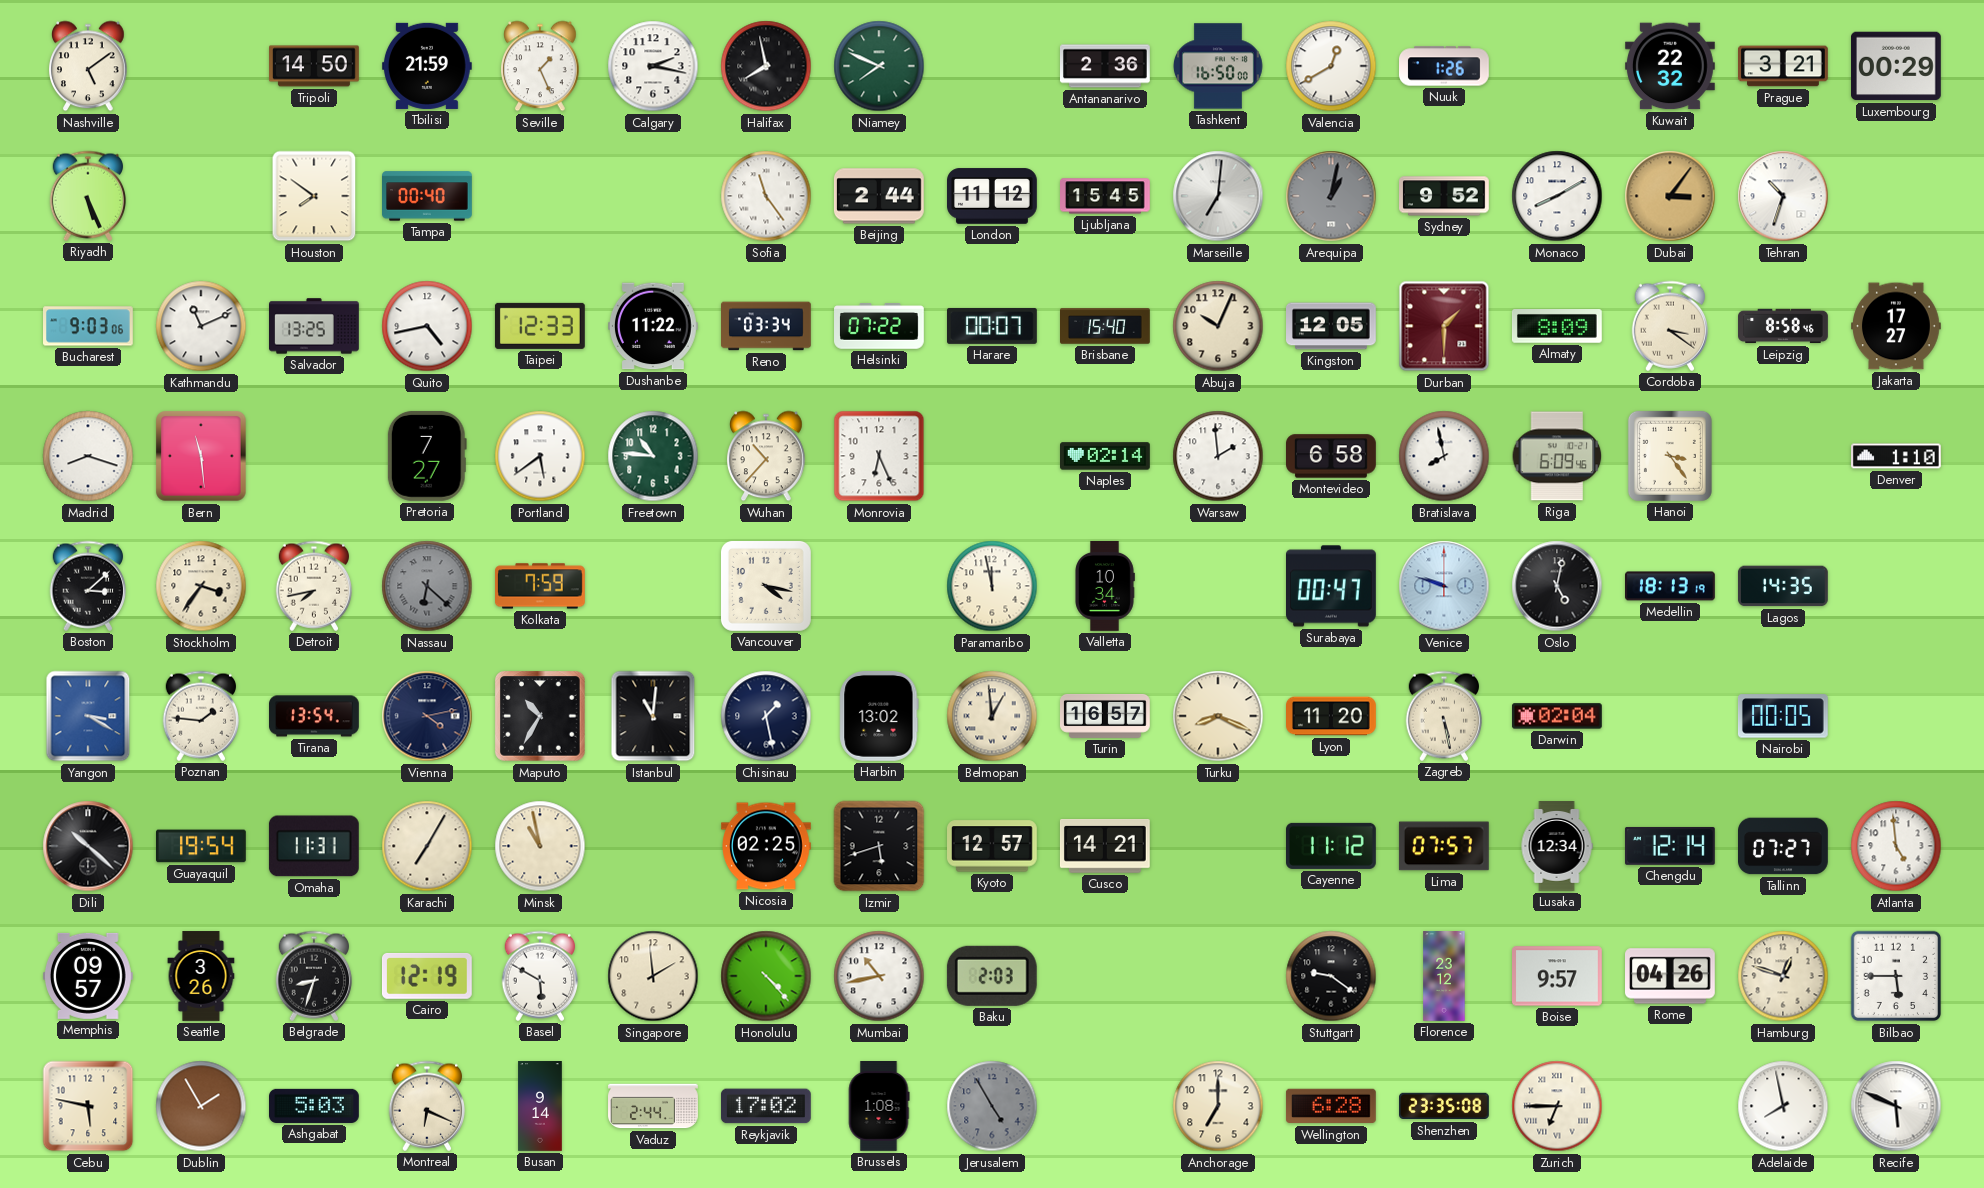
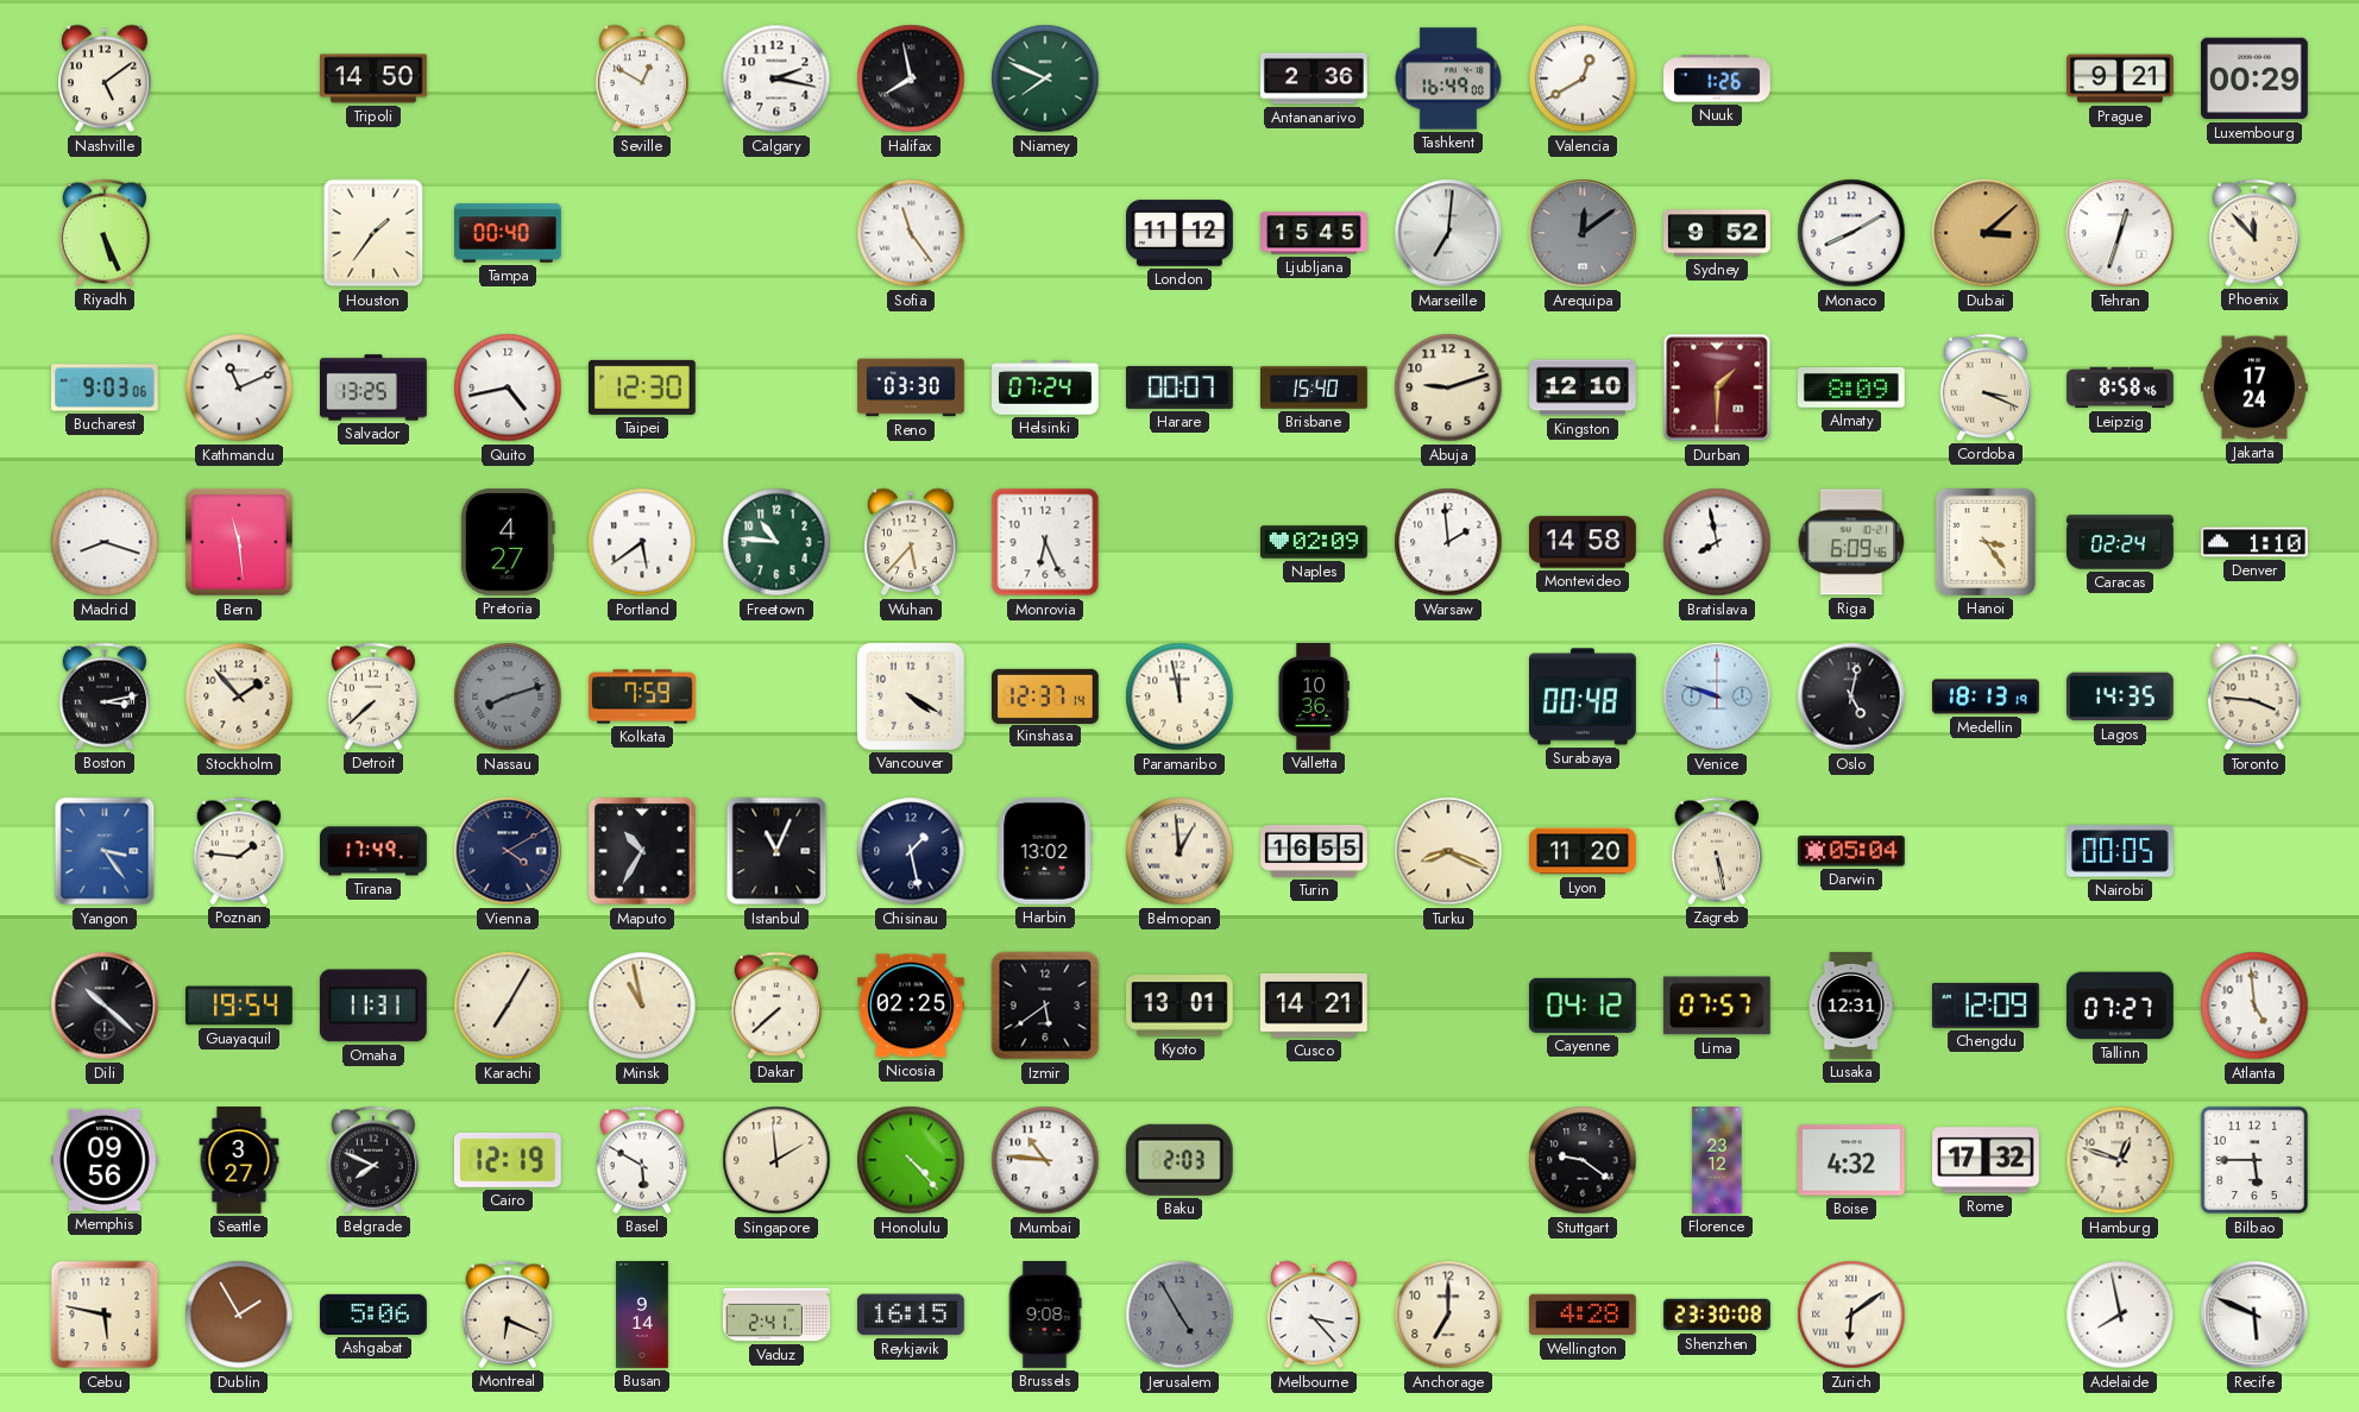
Tbilisi: 21:59 -> none
Seville: 1:26 -> 12:50
Tashkent: 16:50 -> 16:49
Kuwait: 22:32 -> none
Prague: 3:21 -> 9:21
Houston: 7:51 -> 1:36
Beijing: 2:44 -> none
Arequipa: 1:02 -> 12:09
Dubai: 3:06 -> 3:08
Tehran: 10:33 -> 12:33
Phoenix: none -> 11:53
Taipei: 12:33 -> 12:30
Dushanbe: 11:22 -> none
Reno: 03:34 -> 03:30
Helsinki: 07:22 -> 07:24
Abuja: 10:04 -> 9:12
Kingston: 12:05 -> 12:10
Cordoba: 3:21 -> 3:19
Jakarta: 17:27 -> 17:24
Pretoria: 7:27 -> 4:27
Wuhan: 10:37 -> 5:37
Naples: 02:14 -> 02:09
Montevideo: 6:58 -> 14:58
Caracas: none -> 02:24
Boston: 3:08 -> 3:13
Stockholm: 3:36 -> 1:53
Detroit: 7:43 -> 7:38
Nassau: 6:22 -> 8:12
Vancouver: 4:17 -> 4:20
Kinshasa: none -> 12:37
Valletta: 10:34 -> 10:36
Surabaya: 00:47 -> 00:48
Toronto: none -> 3:46
Yangon: 3:20 -> 3:24
Tirana: 13:54 -> 17:49
Vienna: 4:13 -> 4:10
Istanbul: 11:01 -> 11:04
Turin: 16:57 -> 16:55
Darwin: 02:04 -> 05:04
Dakar: none -> 7:38
Izmir: 5:42 -> 5:39
Kyoto: 12:57 -> 13:01
Cayenne: 11:12 -> 04:12
Lusaka: 12:34 -> 12:31
Chengdu: 12:14 -> 12:09
Memphis: 09:57 -> 09:56
Seattle: 3:26 -> 3:27
Belgrade: 8:33 -> 7:49
Mumbai: 10:43 -> 10:46
Boise: 9:57 -> 4:32
Rome: 04:26 -> 17:32
Ashgabat: 5:03 -> 5:06
Vaduz: 2:44 -> 2:41
Reykjavik: 17:02 -> 16:15
Brussels: 1:08 -> 9:08
Melbourne: none -> 3:23
Wellington: 6:28 -> 4:28
Shenzhen: 23:35 -> 23:30
Zurich: 6:45 -> 6:09
